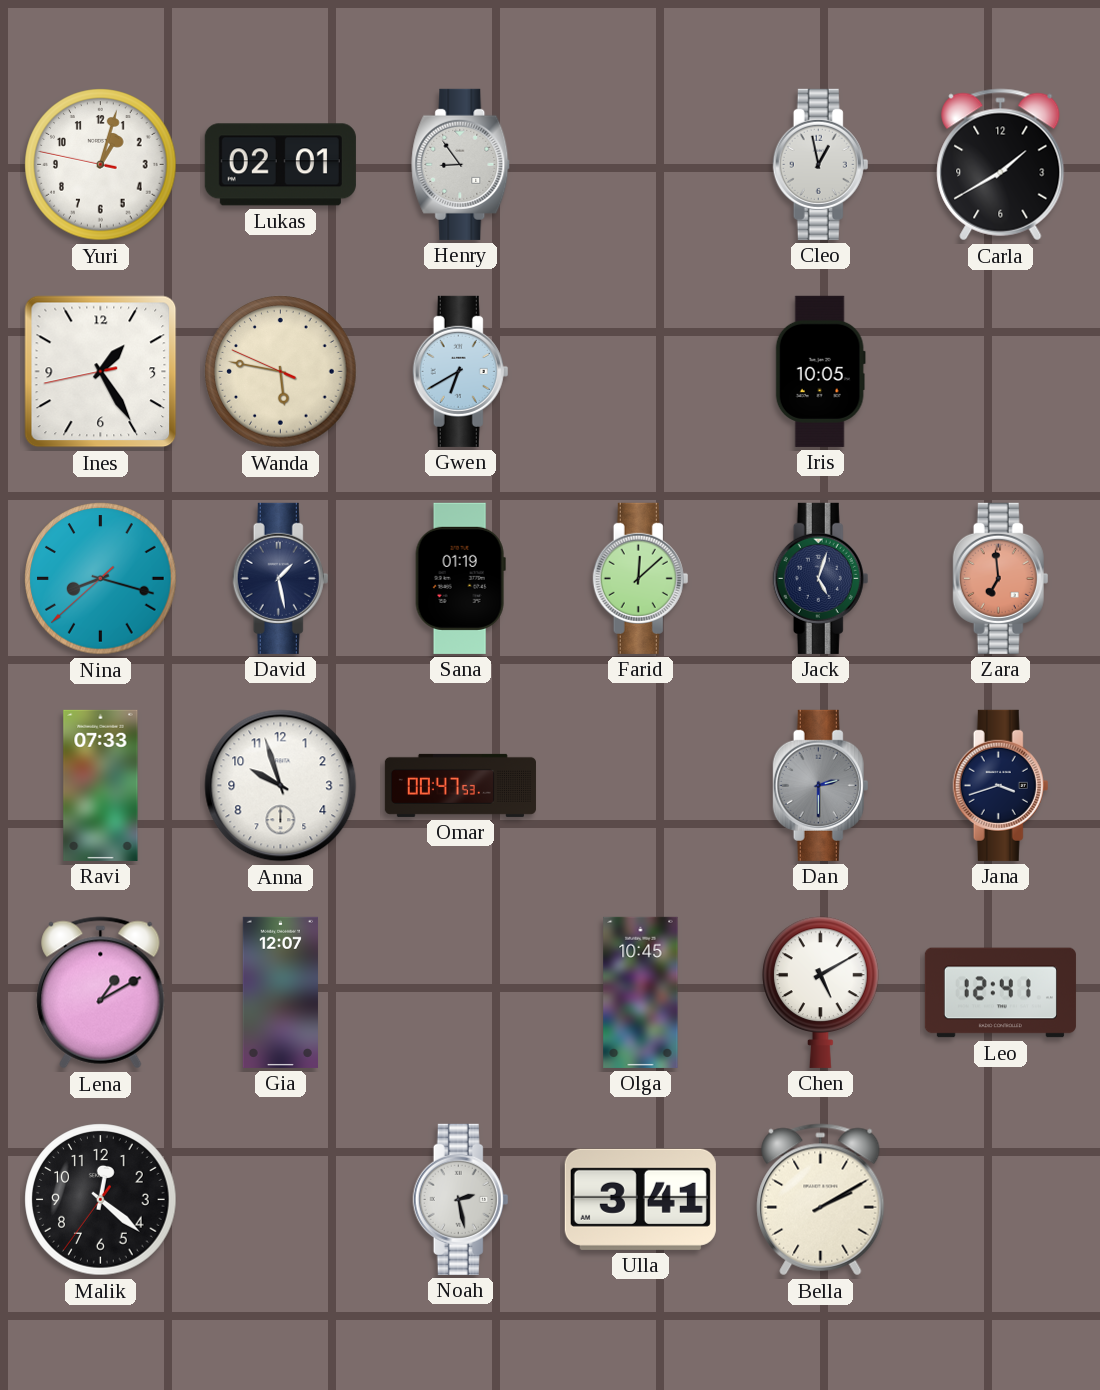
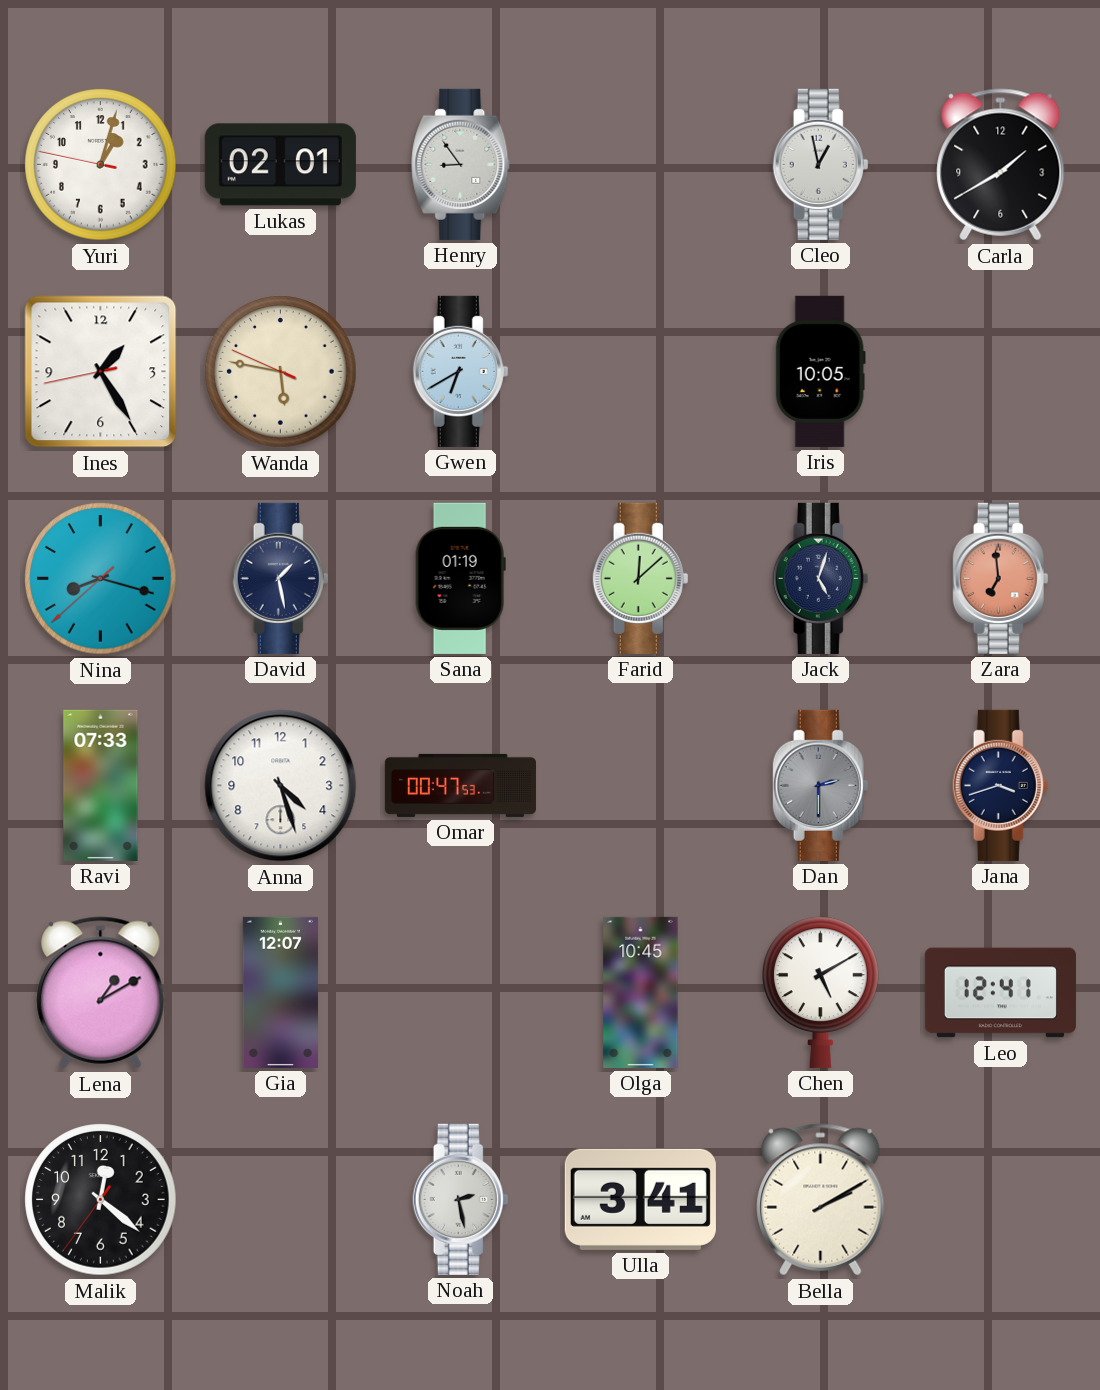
Anna: 9:57 -> 4:27
